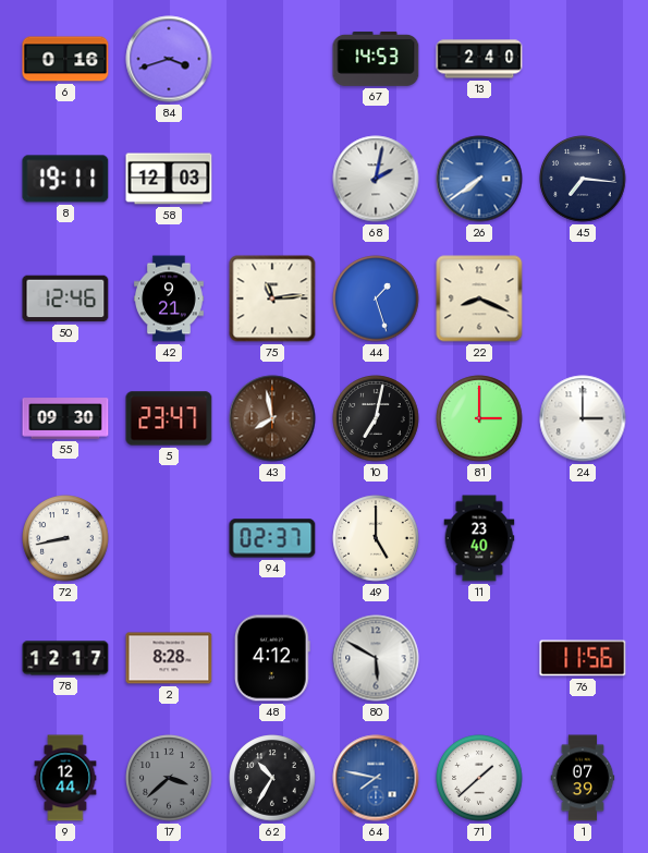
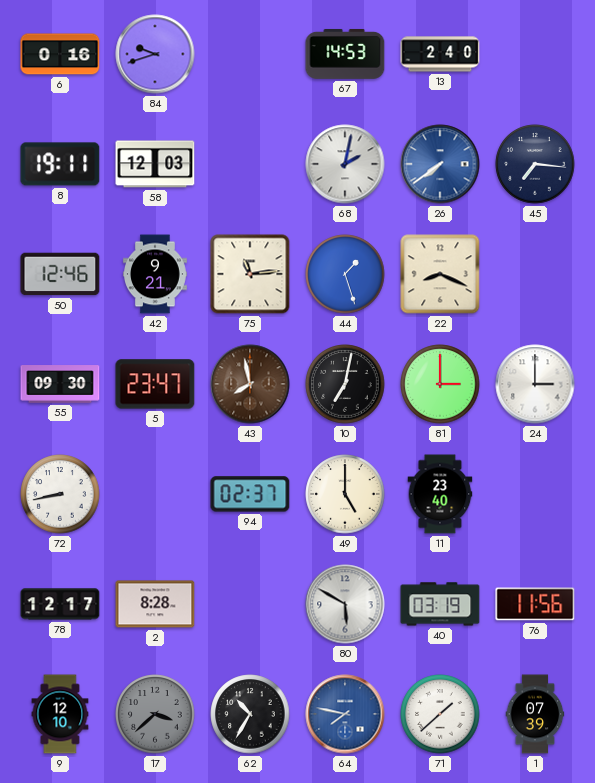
84: 3:42 -> 9:42
48: 4:12 -> none
40: none -> 03:19
9: 12:44 -> 12:10
